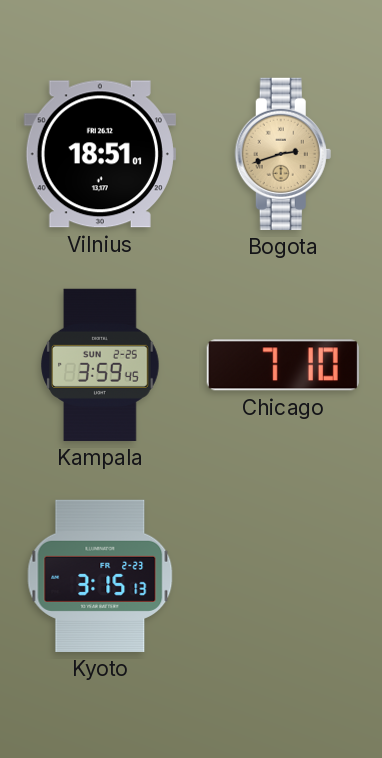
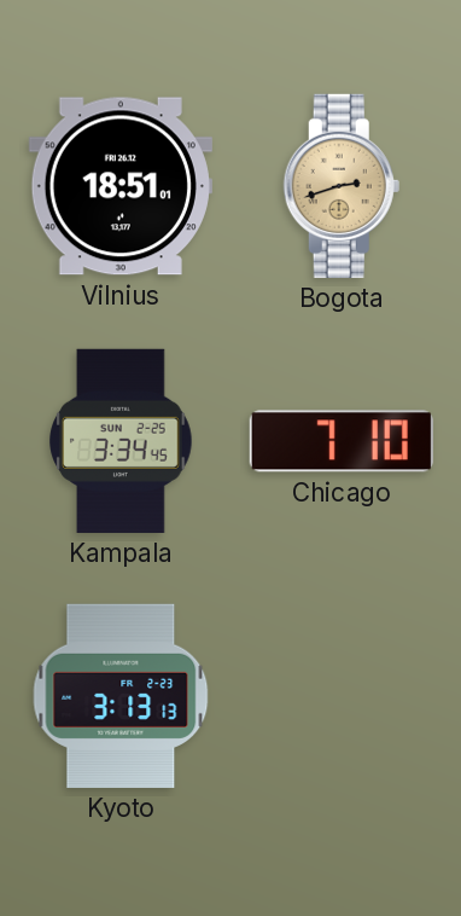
Kampala: 3:59 -> 3:34
Kyoto: 3:15 -> 3:13
